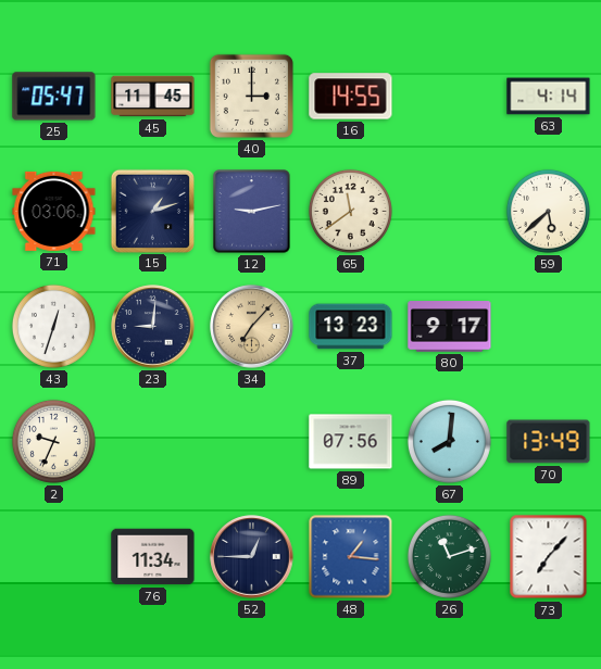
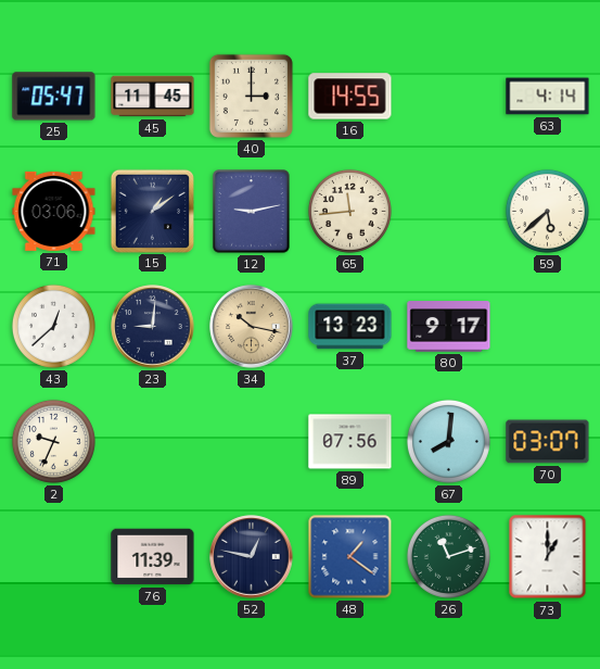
15: 1:12 -> 1:09
65: 11:39 -> 11:44
43: 12:33 -> 12:38
34: 7:07 -> 10:17
70: 13:49 -> 03:07
76: 11:34 -> 11:39
52: 12:45 -> 12:47
48: 1:16 -> 1:21
73: 7:07 -> 1:00
